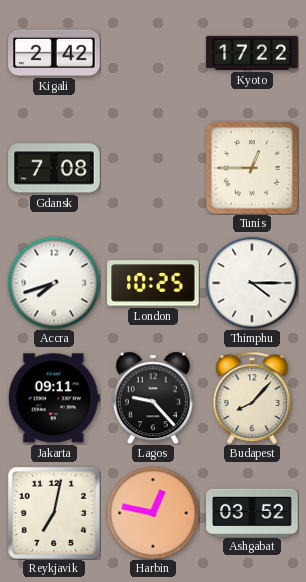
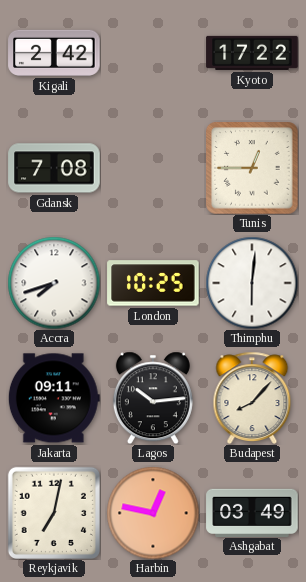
Thimphu: 4:15 -> 6:01
Lagos: 9:23 -> 10:14
Ashgabat: 03:52 -> 03:49
